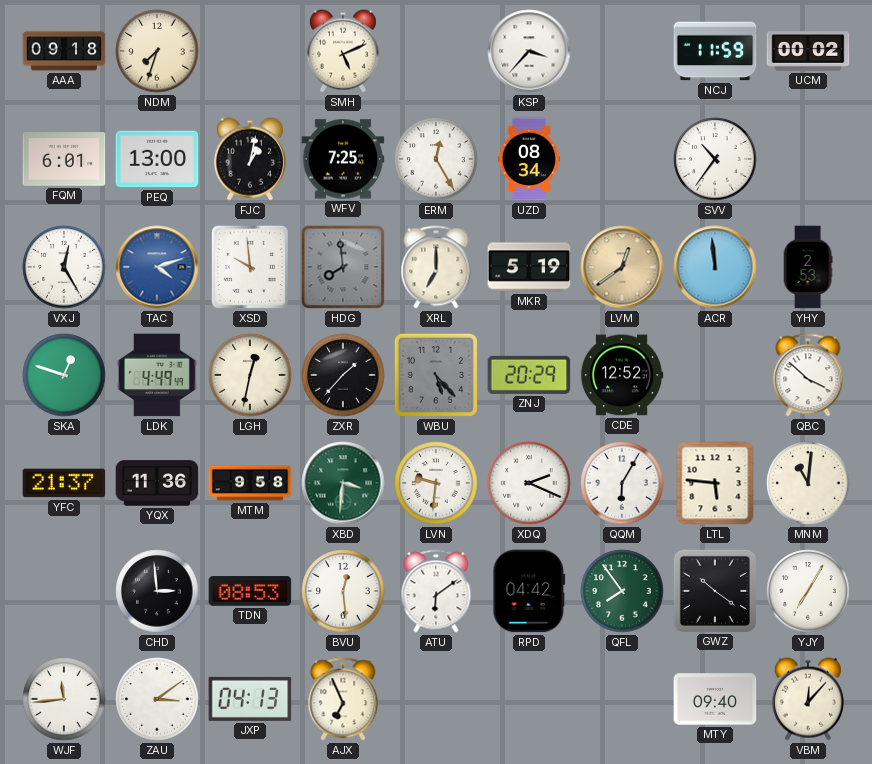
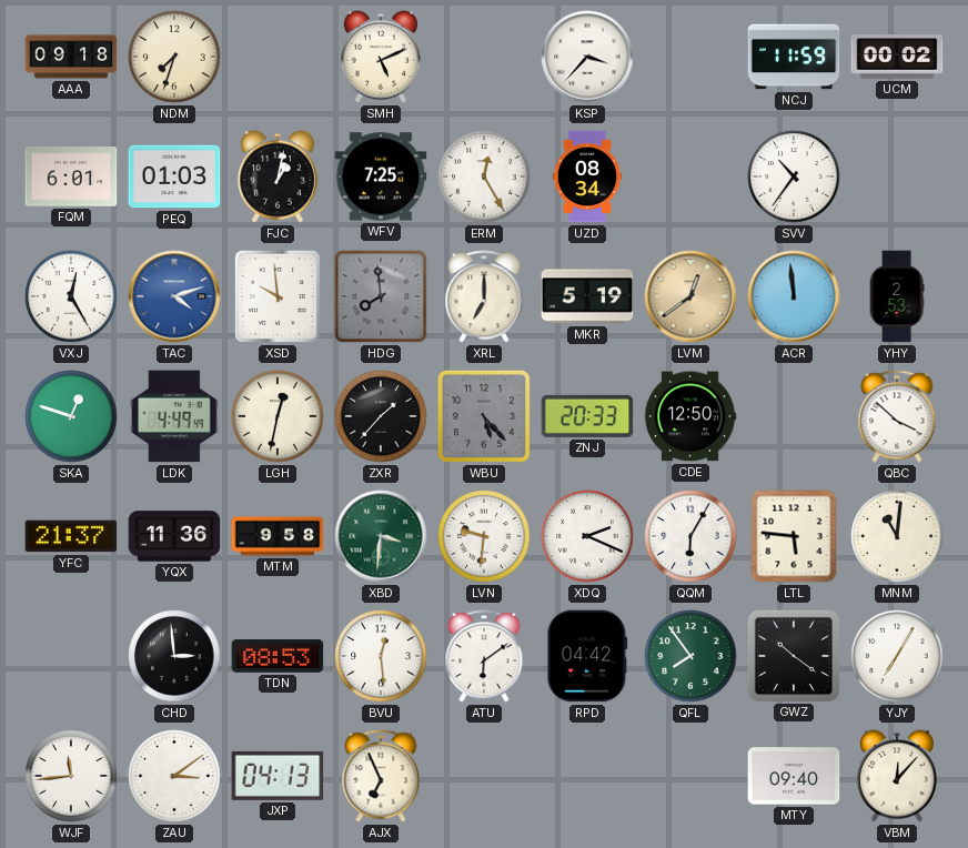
PEQ: 13:00 -> 01:03
ZNJ: 20:29 -> 20:33
CDE: 12:52 -> 12:50
